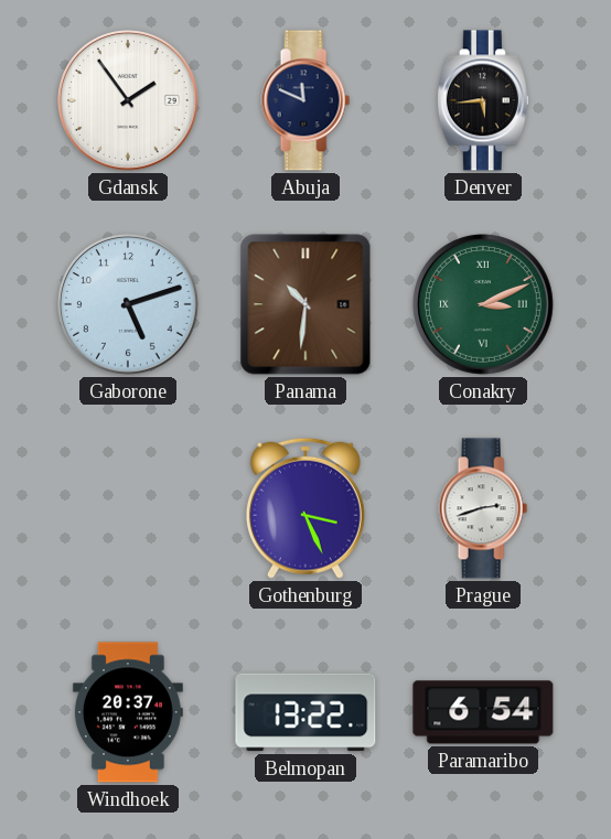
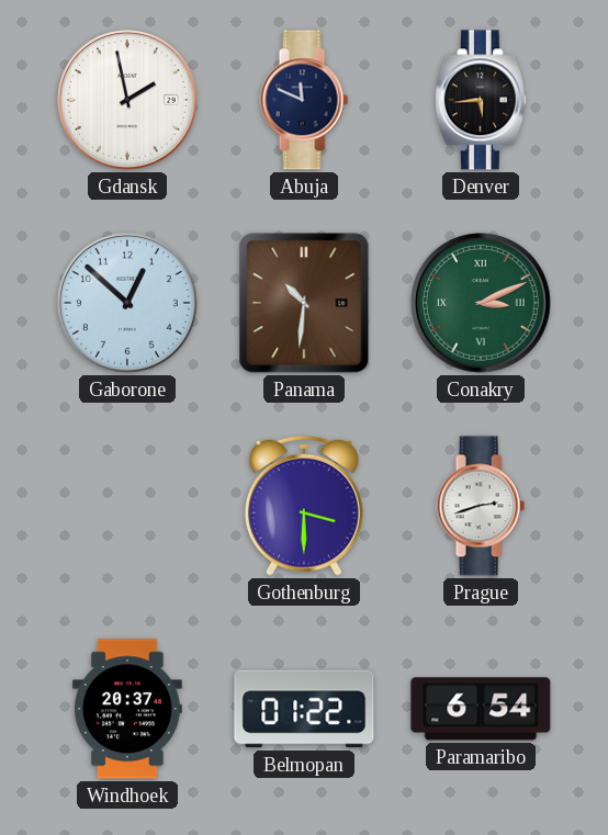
Gdansk: 1:54 -> 1:58
Gaborone: 5:12 -> 12:52
Gothenburg: 3:26 -> 3:30
Belmopan: 13:22 -> 01:22
